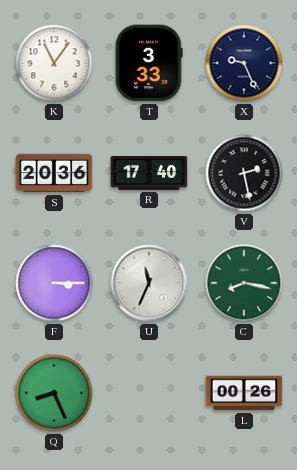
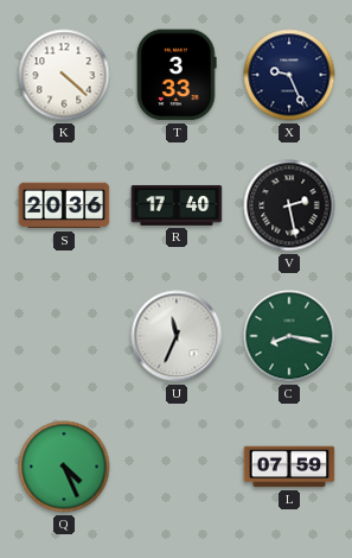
K: 11:06 -> 4:22
F: 3:15 -> none
Q: 8:26 -> 4:26
L: 00:26 -> 07:59
